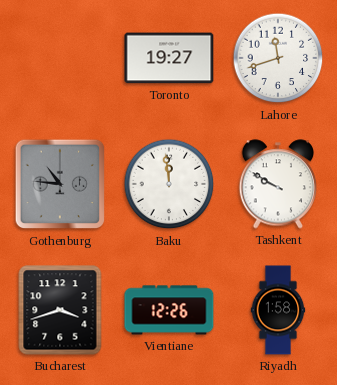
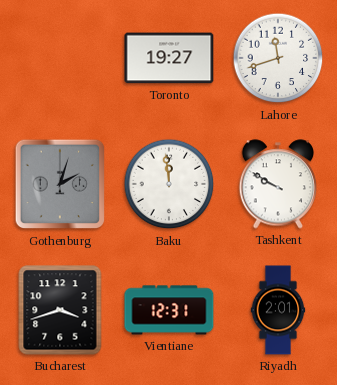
Gothenburg: 10:46 -> 2:03
Vientiane: 12:26 -> 12:31
Riyadh: 1:58 -> 2:01
